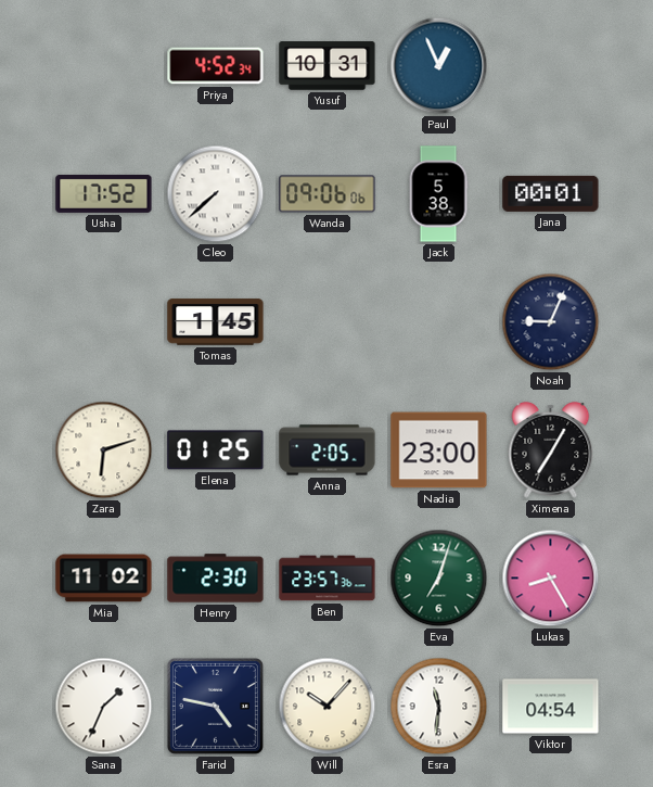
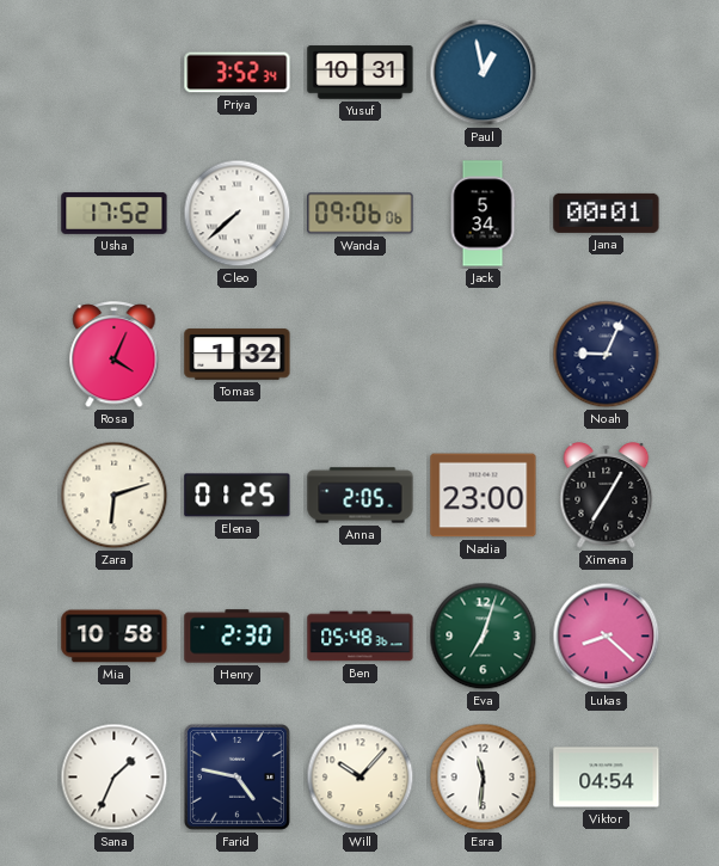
Priya: 4:52 -> 3:52
Paul: 12:56 -> 12:58
Jack: 5:38 -> 5:34
Rosa: none -> 4:04
Tomas: 1:45 -> 1:32
Mia: 11:02 -> 10:58
Ben: 23:57 -> 05:48
Lukas: 8:25 -> 8:22
